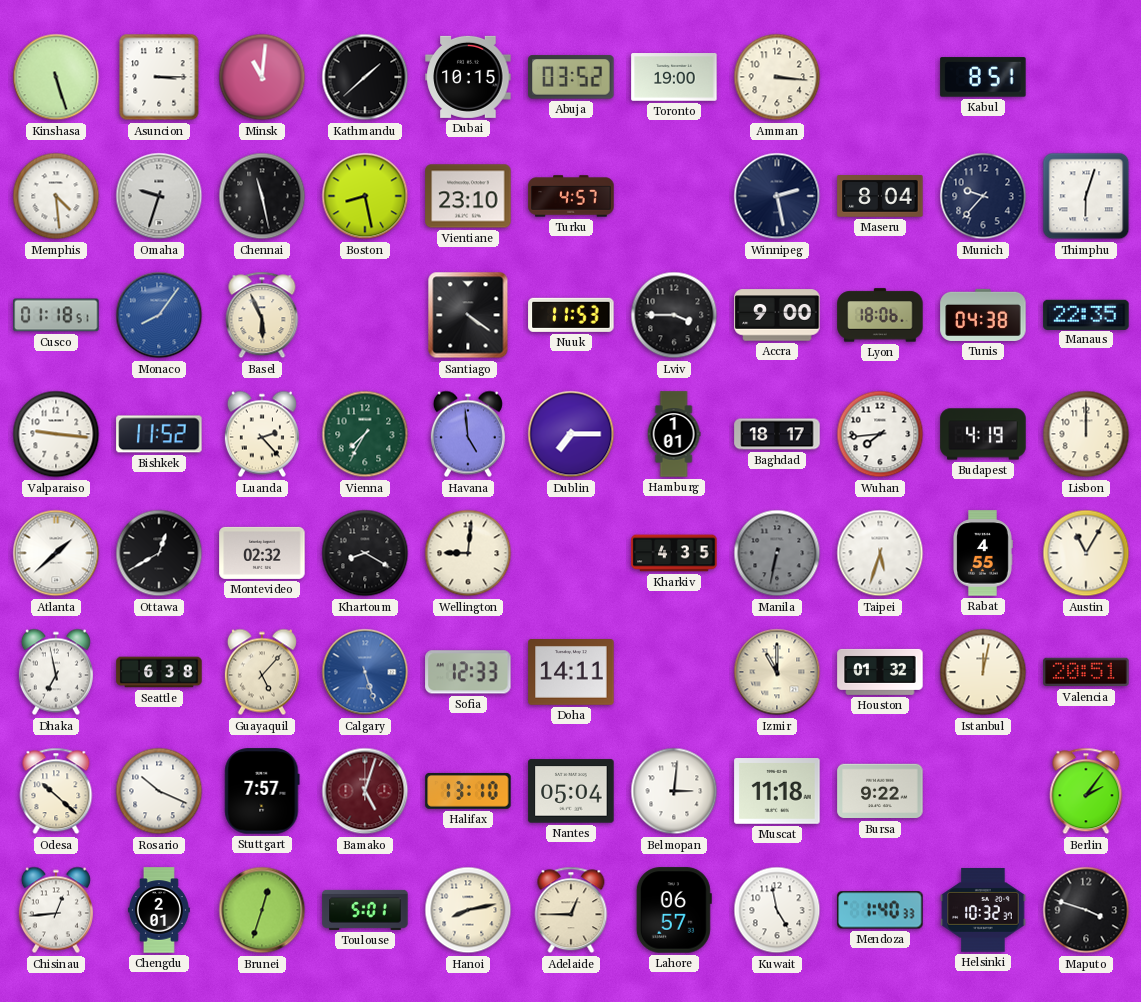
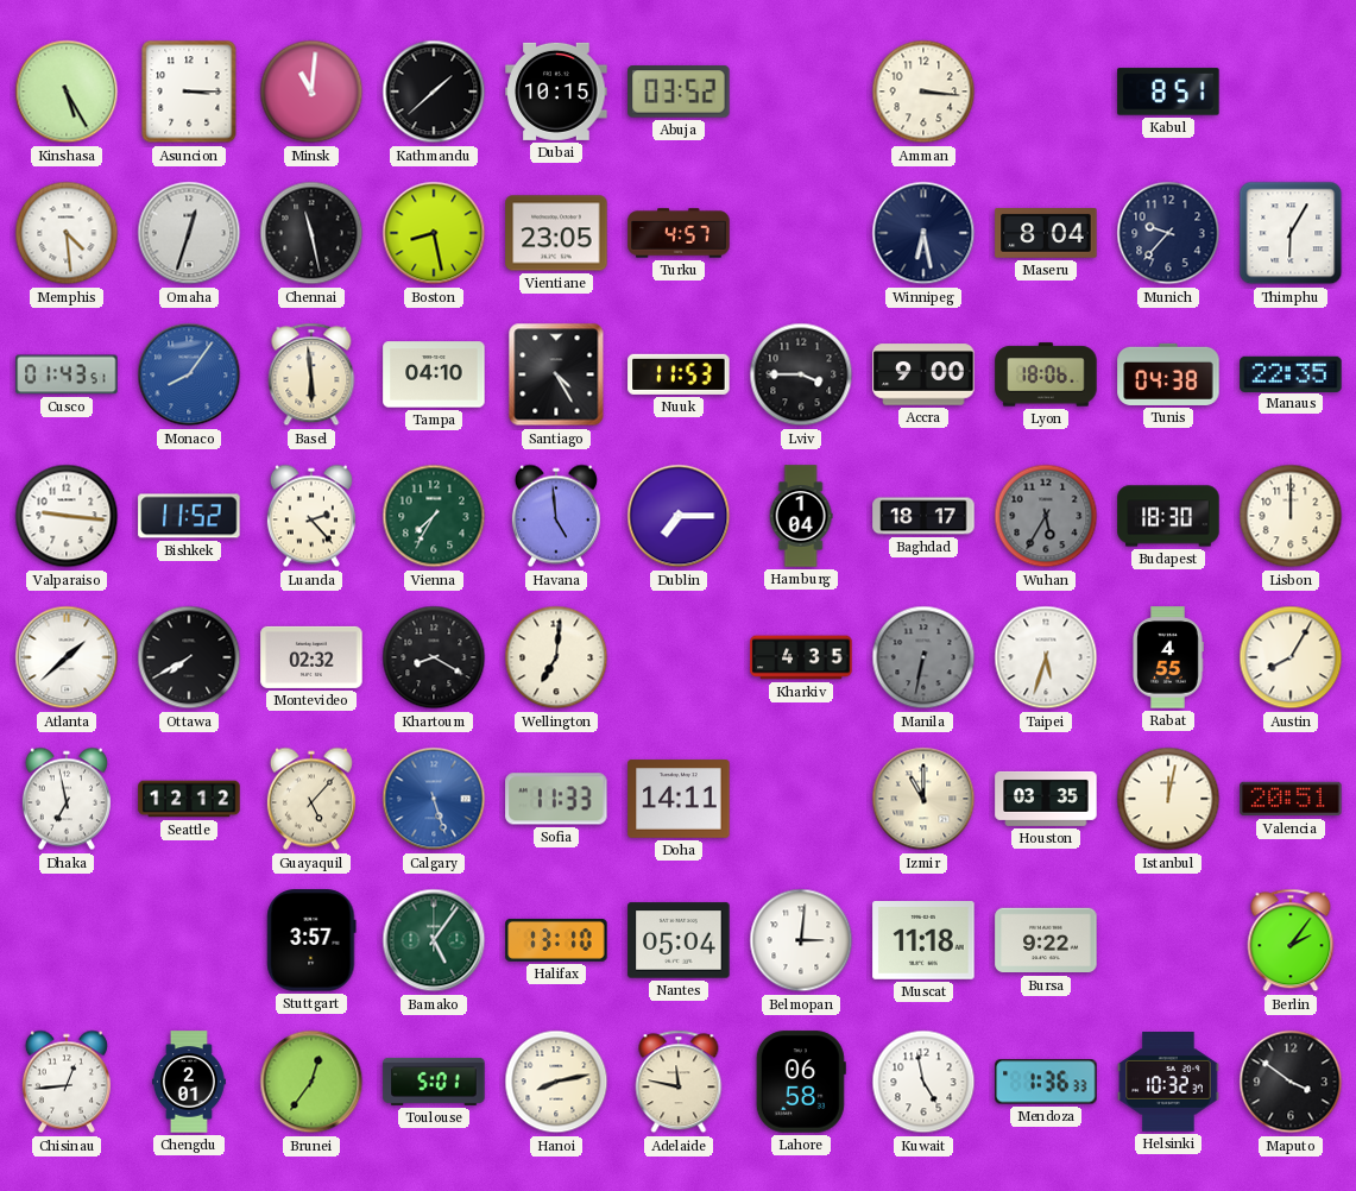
Kinshasa: 5:27 -> 5:25
Toronto: 19:00 -> none
Omaha: 9:33 -> 12:33
Vientiane: 23:10 -> 23:05
Winnipeg: 2:28 -> 6:28
Thimphu: 6:03 -> 6:05
Cusco: 01:18 -> 01:43
Basel: 5:56 -> 5:59
Tampa: none -> 04:10
Santiago: 4:21 -> 4:25
Hamburg: 1:01 -> 1:04
Wuhan: 7:44 -> 5:35
Wuhan dial: white -> grey
Budapest: 4:19 -> 18:30
Ottawa: 12:40 -> 7:40
Wellington: 9:01 -> 7:01
Austin: 11:05 -> 8:05
Seattle: 6:38 -> 12:12
Sofia: 12:33 -> 11:33
Houston: 01:32 -> 03:35
Odesa: 10:22 -> none
Rosario: 10:19 -> none
Stuttgart: 7:57 -> 3:57
Bamako: 5:03 -> 5:06
Bamako dial: burgundy -> green
Brunei: 12:33 -> 12:36
Adelaide: 12:45 -> 11:47
Lahore: 06:57 -> 06:58
Mendoza: 1:40 -> 1:36
Maputo: 3:48 -> 3:51
